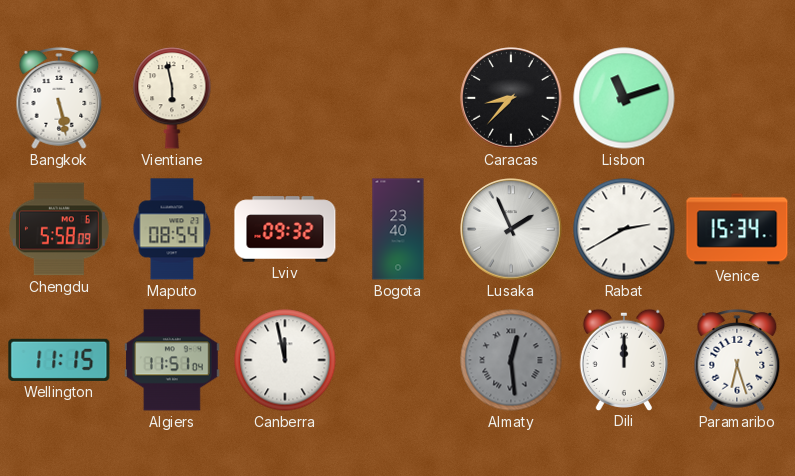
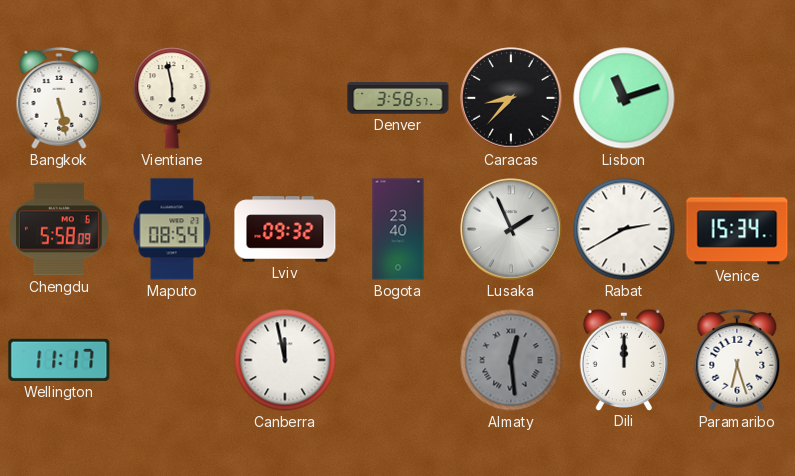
Denver: none -> 3:58
Wellington: 11:15 -> 11:17
Algiers: 11:51 -> none
